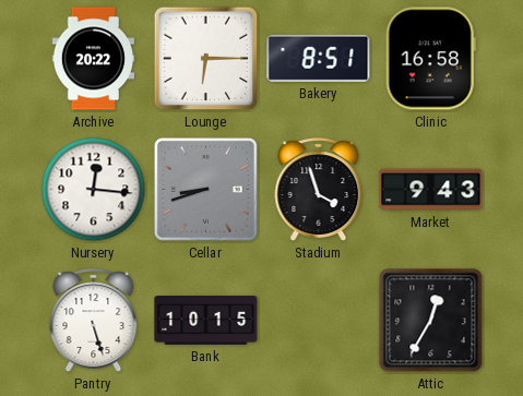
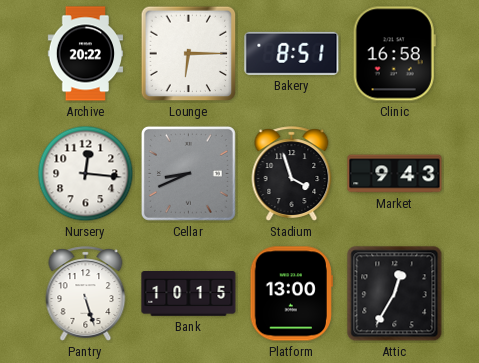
Cellar: 8:42 -> 8:41
Platform: none -> 13:00
